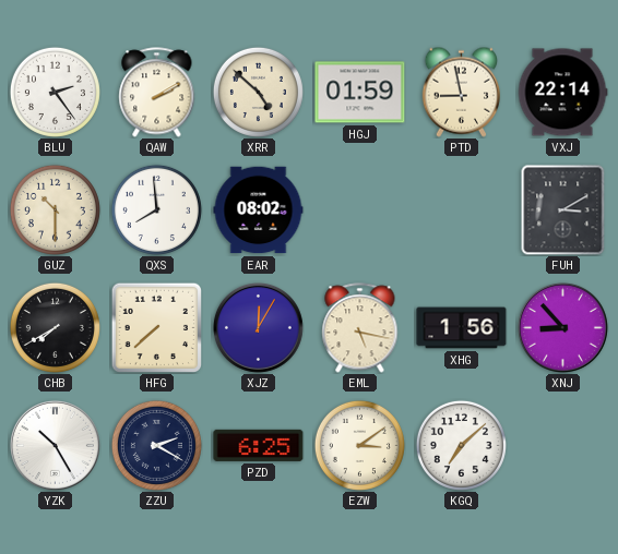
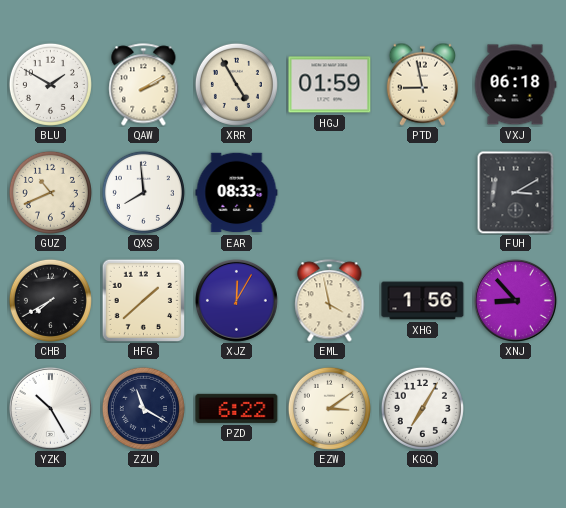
BLU: 2:24 -> 1:50
XRR: 4:52 -> 4:55
VXJ: 22:14 -> 06:18
GUZ: 10:30 -> 10:41
EAR: 08:02 -> 08:33
HFG: 7:38 -> 1:38
EML: 5:17 -> 3:58
ZZU: 2:20 -> 11:20
PZD: 6:25 -> 6:22
KGQ: 7:08 -> 7:05
